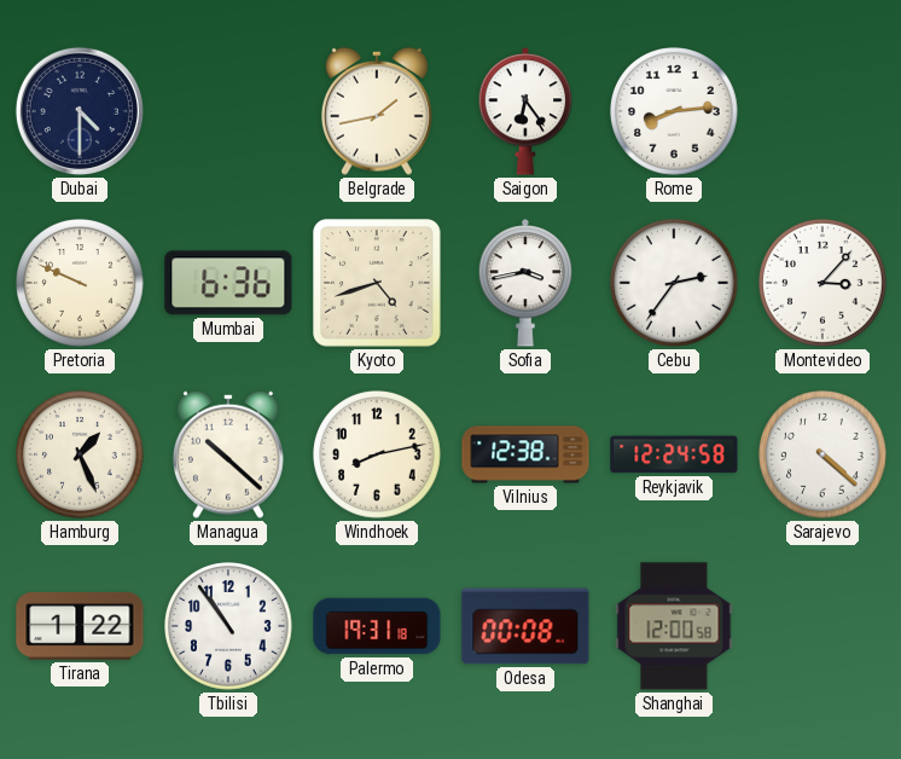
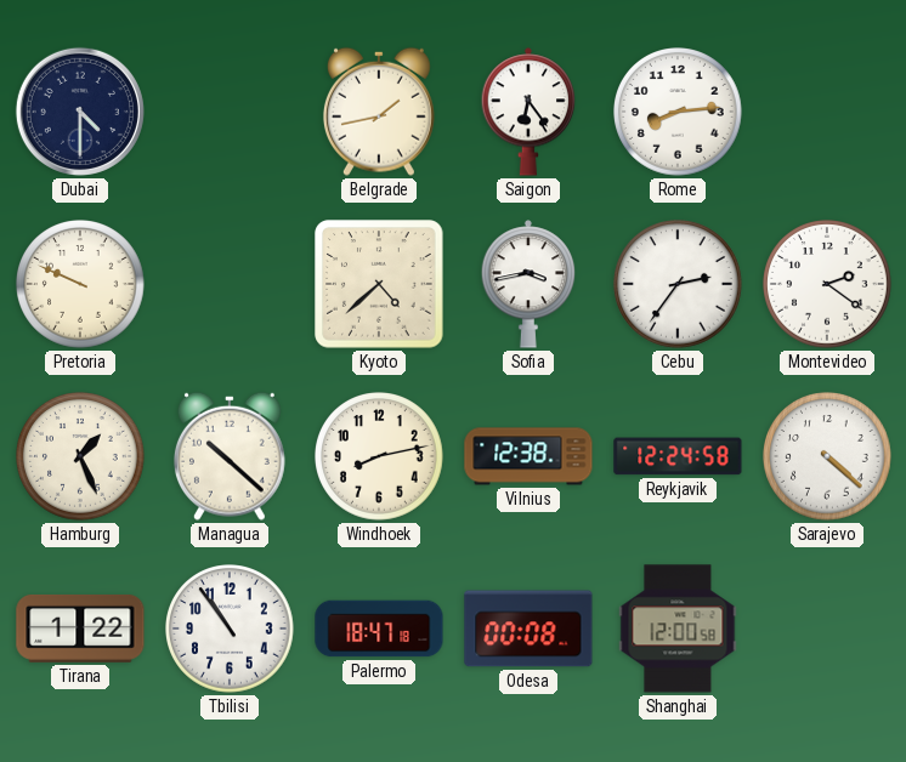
Mumbai: 6:36 -> none
Kyoto: 4:42 -> 4:38
Montevideo: 3:07 -> 2:21
Palermo: 19:31 -> 18:47
